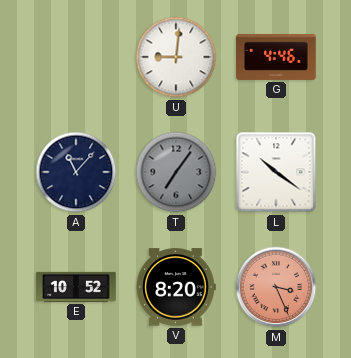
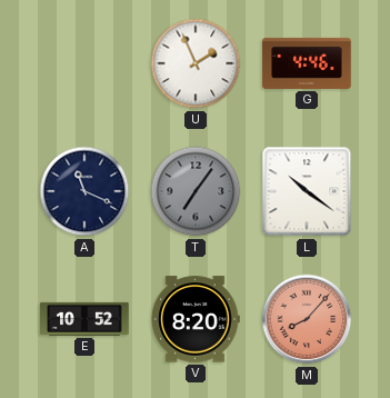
U: 9:01 -> 1:56
A: 11:07 -> 11:19
M: 3:26 -> 8:07
